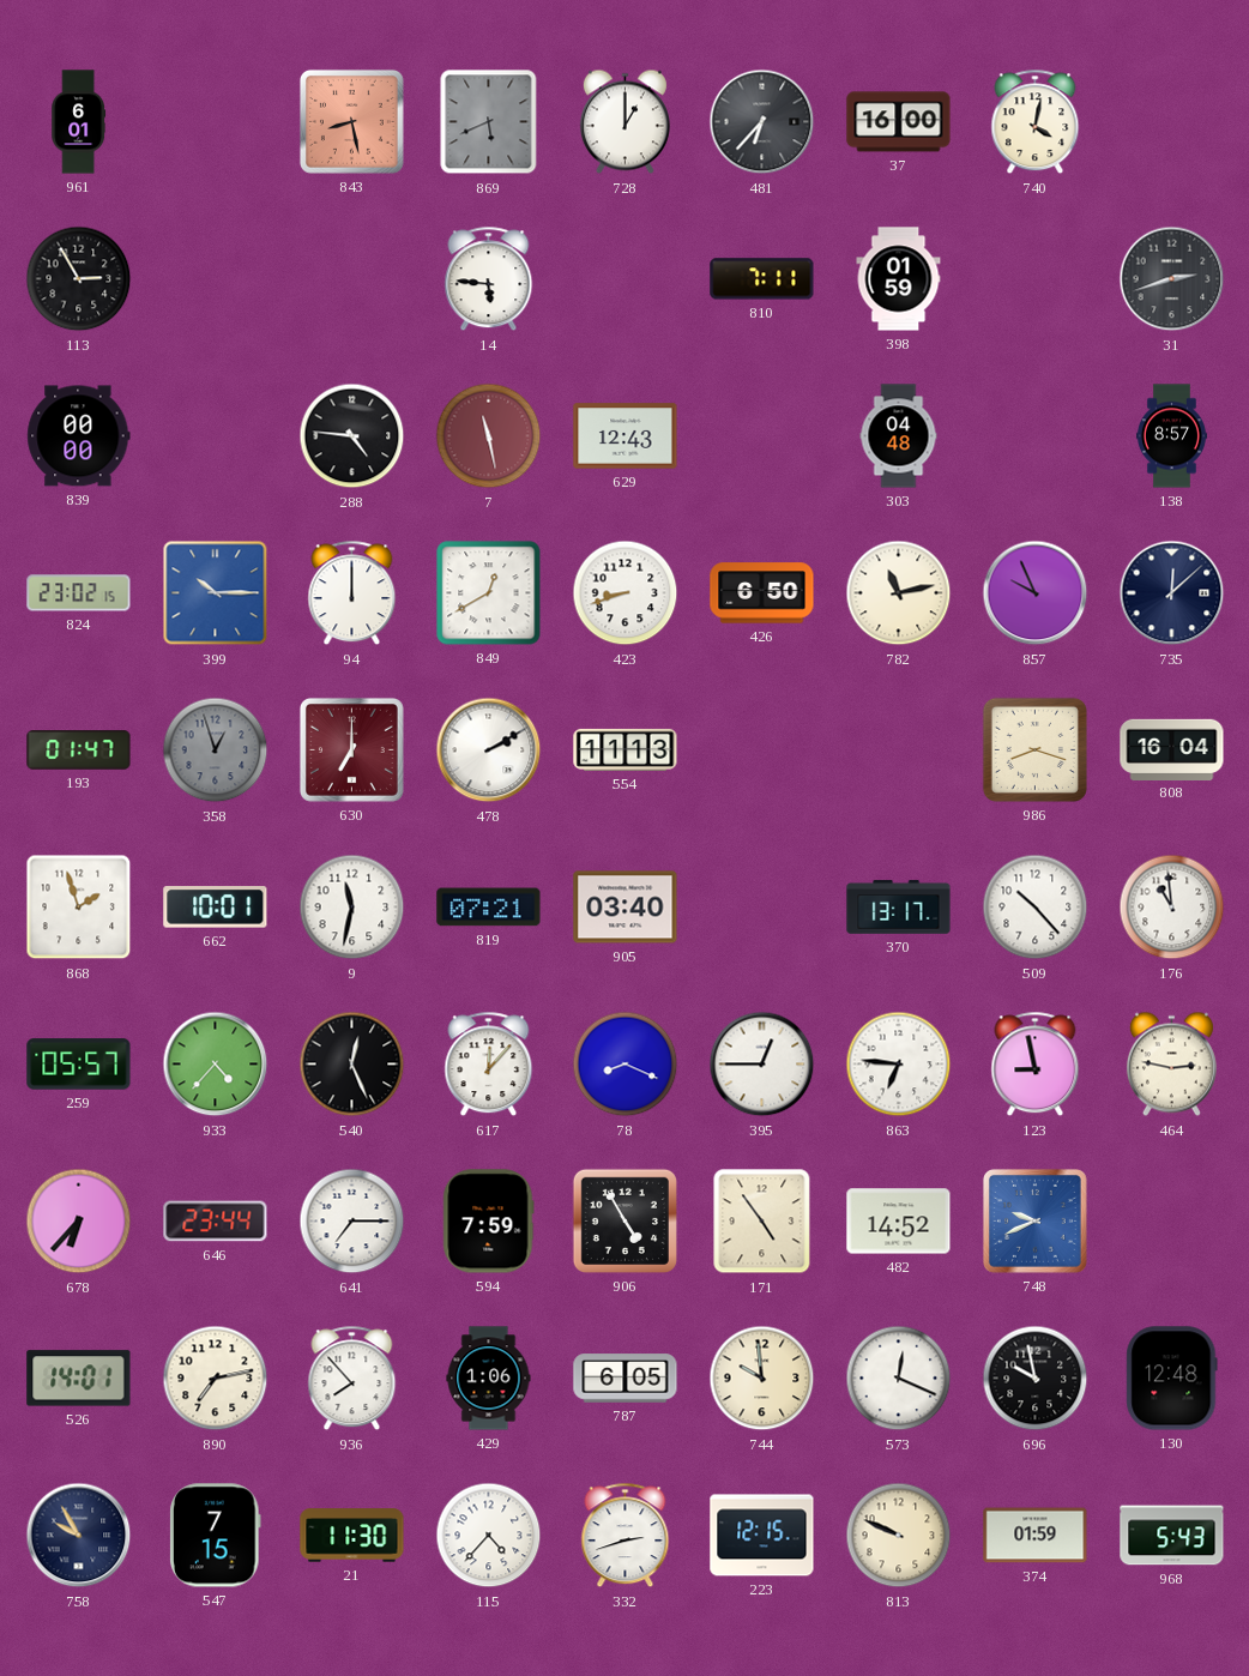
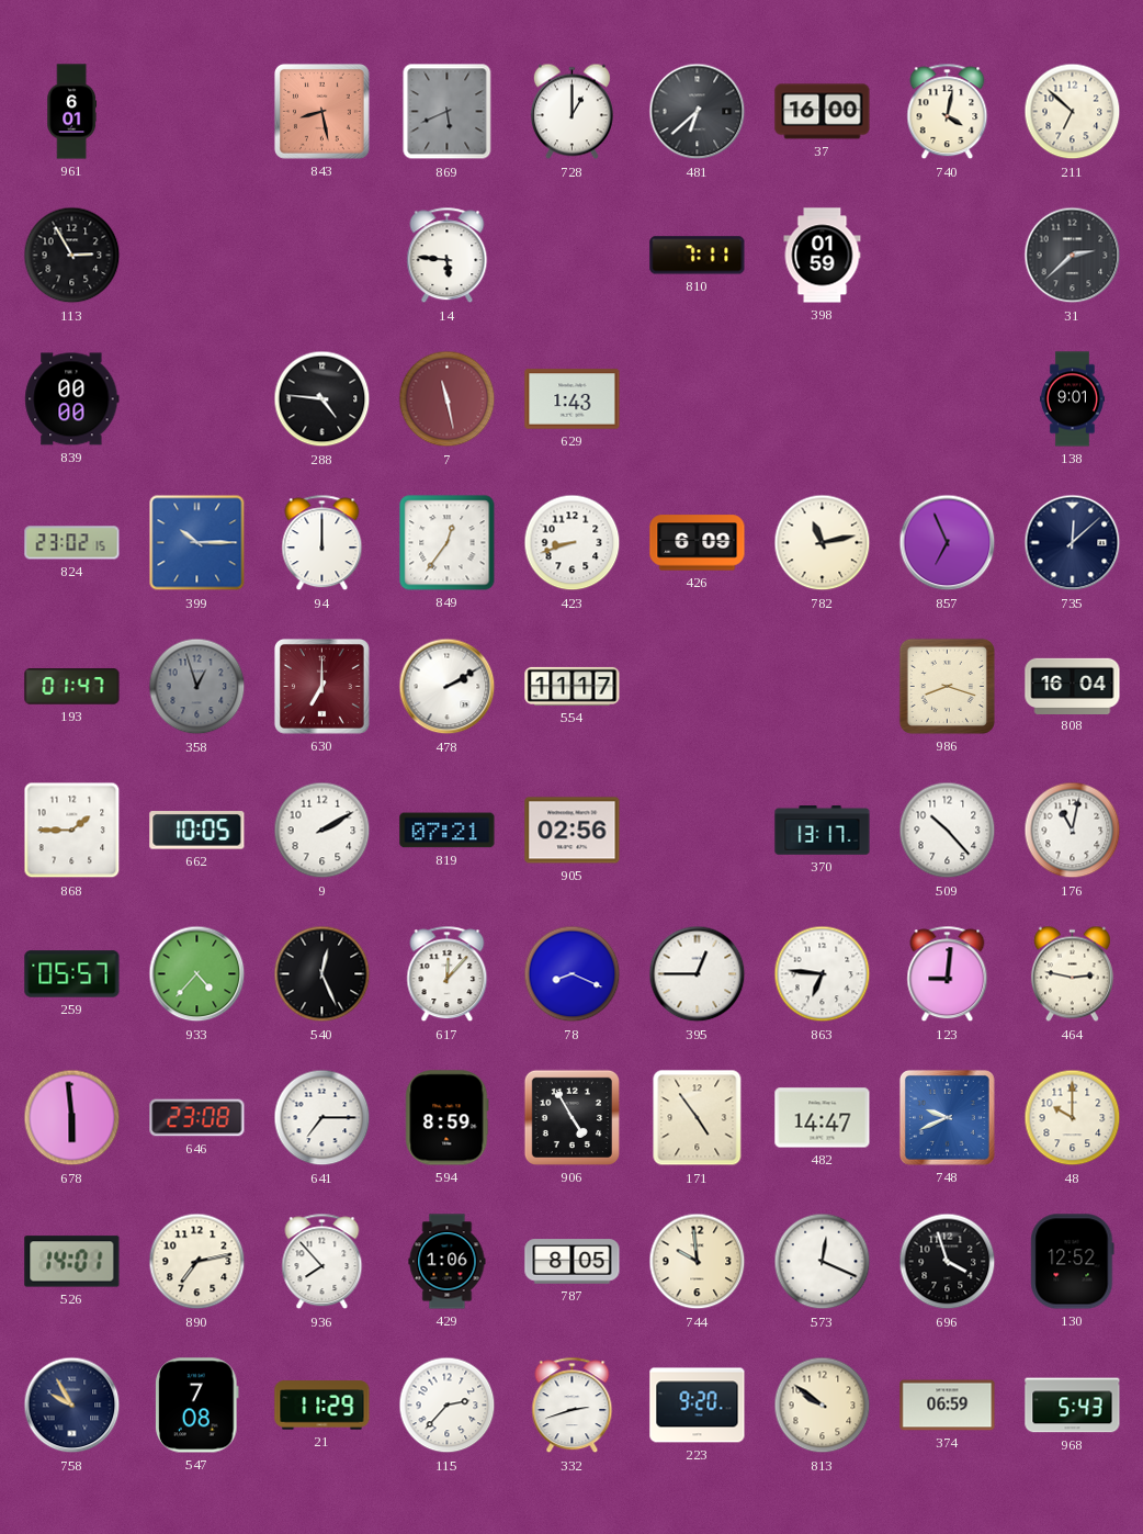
481: 6:37 -> 6:38
211: none -> 6:52
31: 2:42 -> 2:38
629: 12:43 -> 1:43
303: 04:48 -> none
138: 8:57 -> 9:01
849: 12:40 -> 12:36
426: 6:50 -> 6:09
857: 9:56 -> 6:56
554: 11:13 -> 11:17
868: 1:57 -> 1:45
662: 10:01 -> 10:05
9: 11:32 -> 2:10
905: 03:40 -> 02:56
176: 10:59 -> 11:02
123: 8:58 -> 9:01
678: 6:37 -> 5:59
646: 23:44 -> 23:08
594: 7:59 -> 8:59
482: 14:52 -> 14:47
48: none -> 10:00
787: 6:05 -> 8:05
696: 9:58 -> 3:57
130: 12:48 -> 12:52
547: 7:15 -> 7:08
21: 11:30 -> 11:29
115: 4:37 -> 2:37
223: 12:15 -> 9:20
813: 9:49 -> 9:51
374: 01:59 -> 06:59
